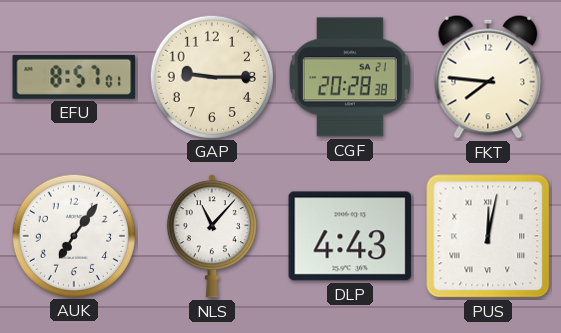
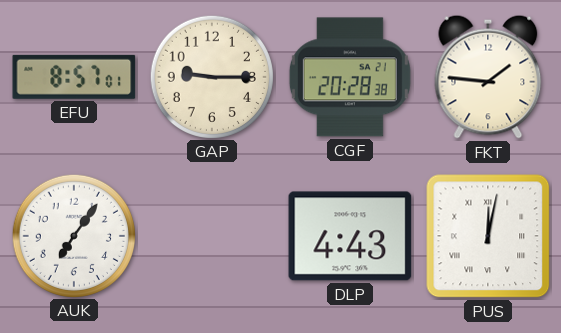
FKT: 7:46 -> 1:46
NLS: 11:07 -> none
